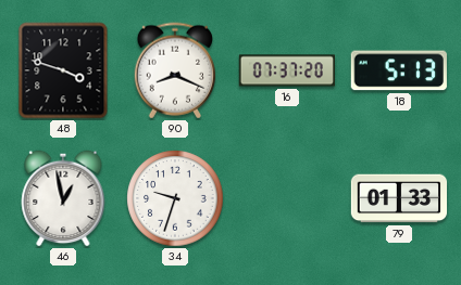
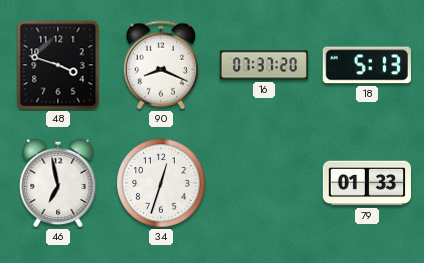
46: 12:58 -> 6:58
34: 9:33 -> 12:33
